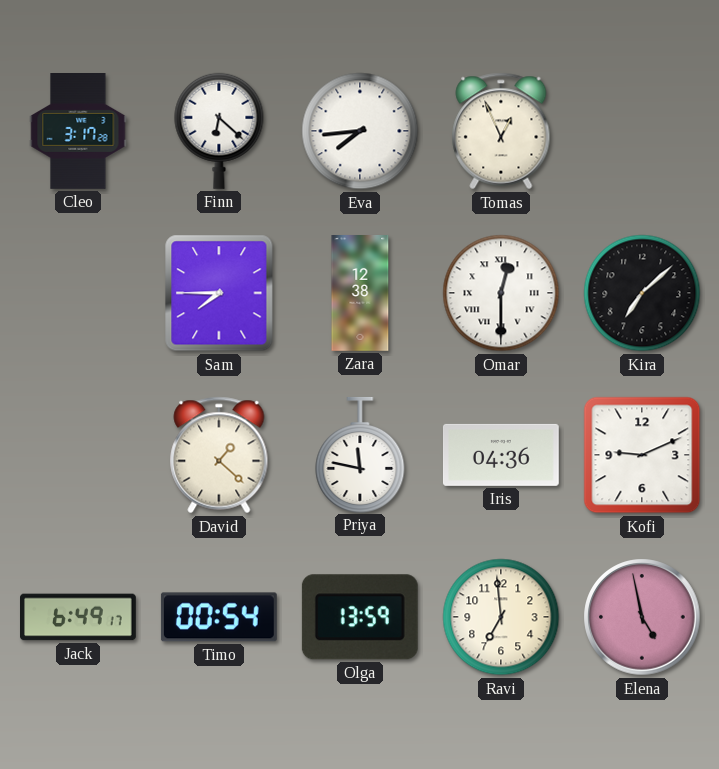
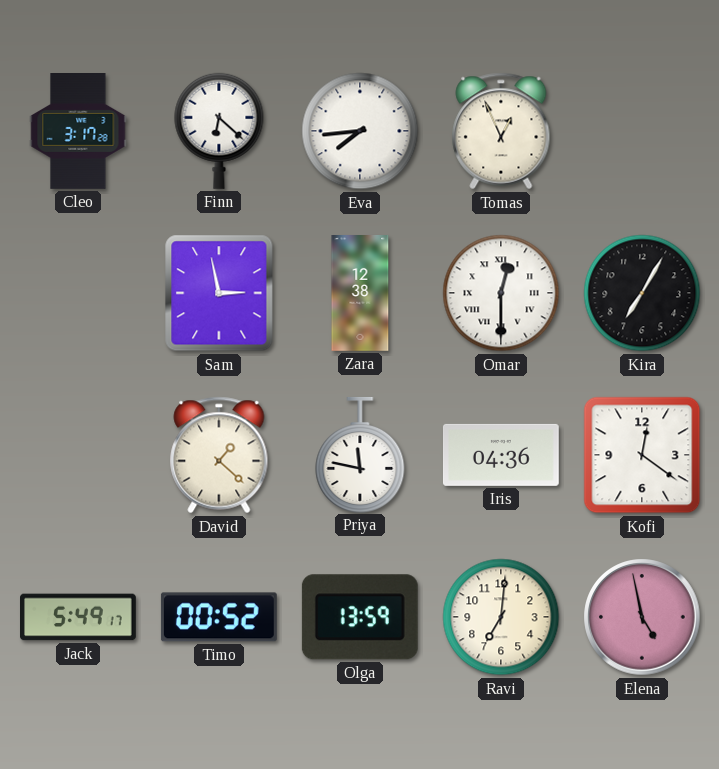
Sam: 7:45 -> 2:58
Kira: 7:08 -> 7:05
Kofi: 9:11 -> 12:21
Jack: 6:49 -> 5:49
Timo: 00:54 -> 00:52
Ravi: 6:59 -> 7:01
